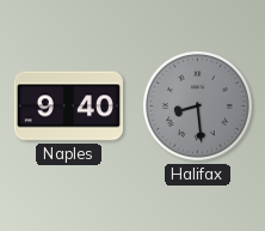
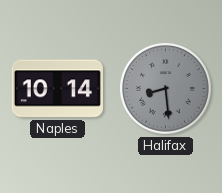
Naples: 9:40 -> 10:14
